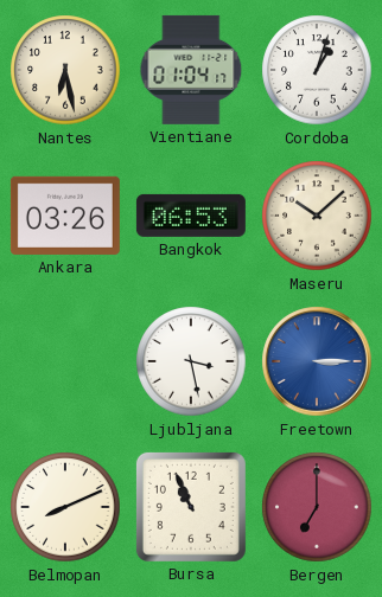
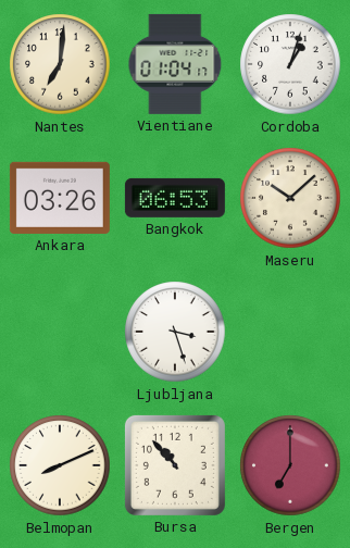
Nantes: 6:28 -> 7:01
Ljubljana: 3:28 -> 3:27
Freetown: 3:15 -> none
Bursa: 10:56 -> 10:53
